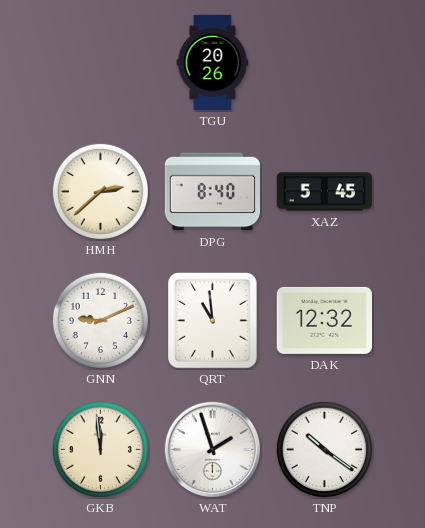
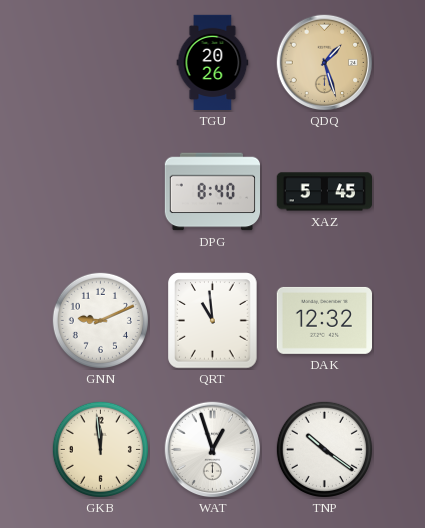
QDQ: none -> 1:27
HMH: 2:38 -> none
WAT: 1:57 -> 12:57
